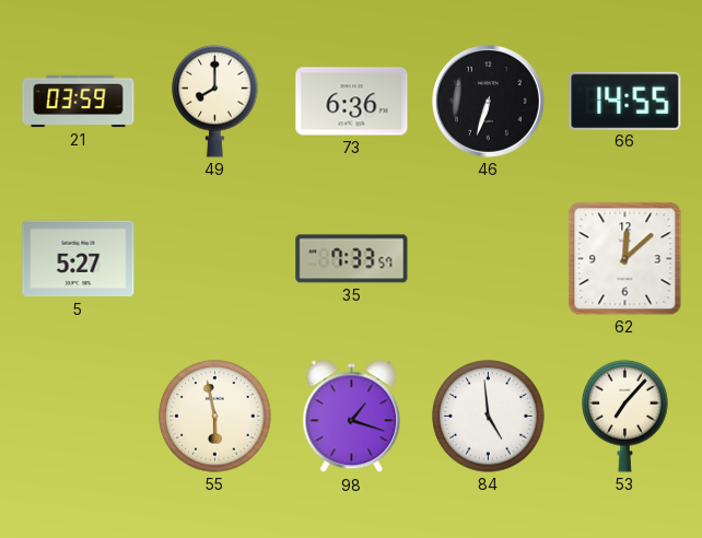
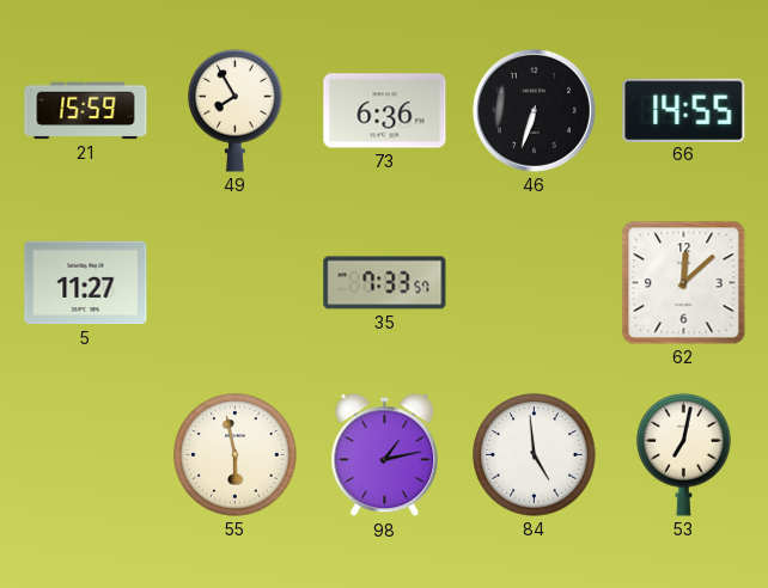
21: 03:59 -> 15:59
49: 8:00 -> 7:55
5: 5:27 -> 11:27
98: 1:18 -> 1:13
53: 7:07 -> 7:02
